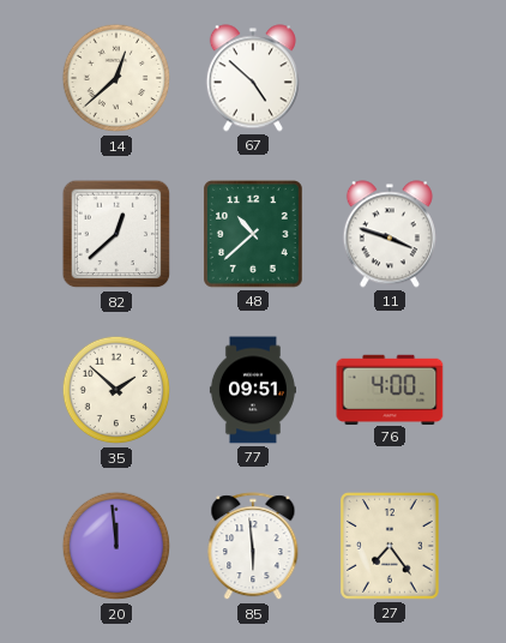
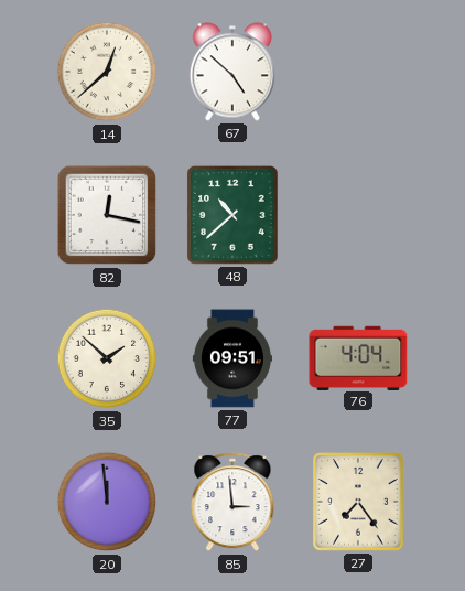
82: 12:38 -> 12:17
11: 3:48 -> none
76: 4:00 -> 4:04
85: 5:59 -> 2:59
